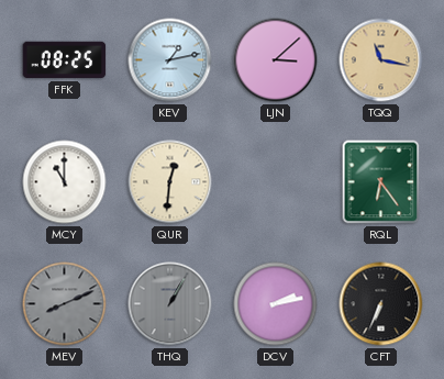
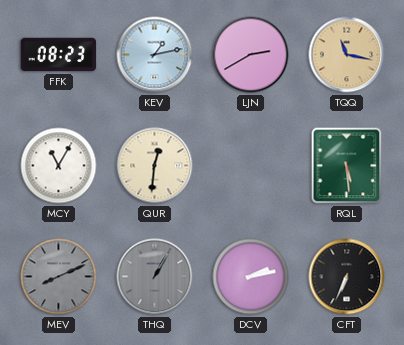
FFK: 08:25 -> 08:23
LJN: 3:08 -> 2:40
MCY: 11:00 -> 11:05
RQL: 6:24 -> 5:29
